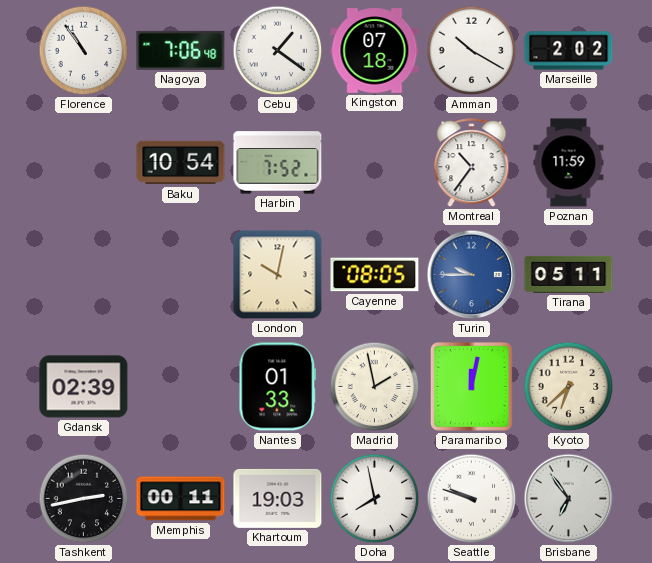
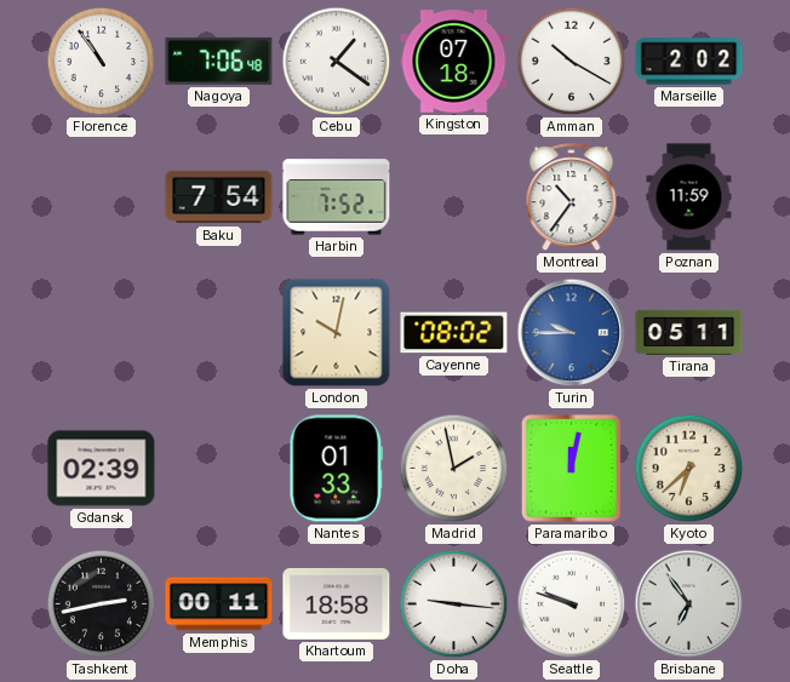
Baku: 10:54 -> 7:54
Cayenne: 08:05 -> 08:02
Khartoum: 19:03 -> 18:58
Doha: 7:58 -> 9:16
